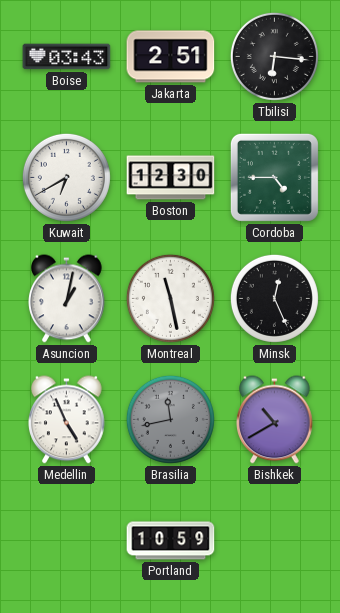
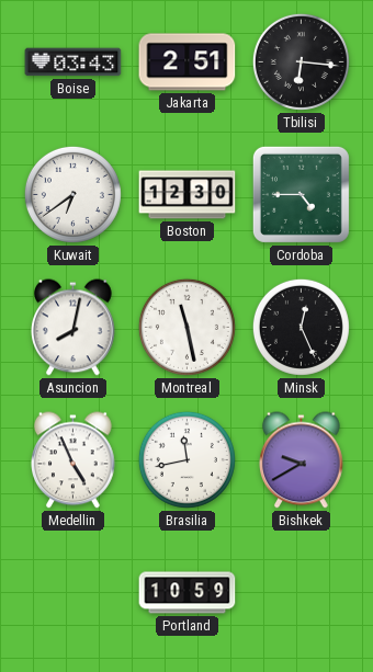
Kuwait: 6:40 -> 6:39
Asuncion: 1:02 -> 8:02
Brasilia dial: grey -> white
Bishkek: 10:40 -> 9:40
